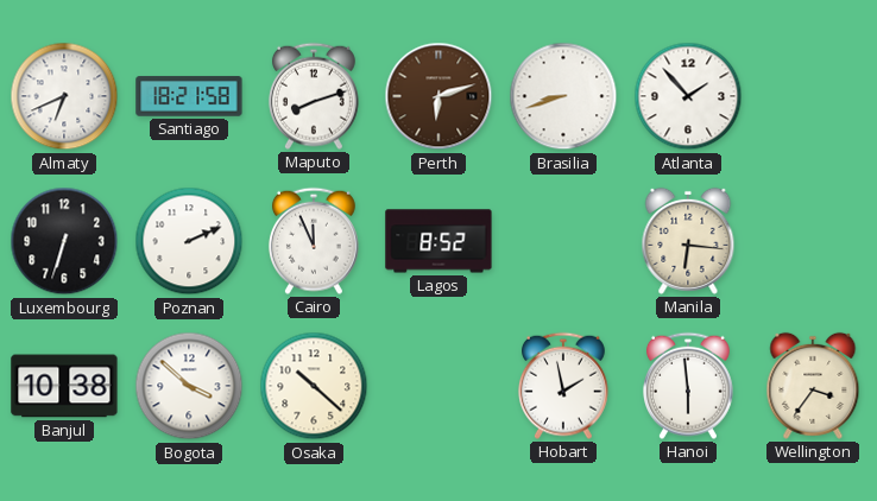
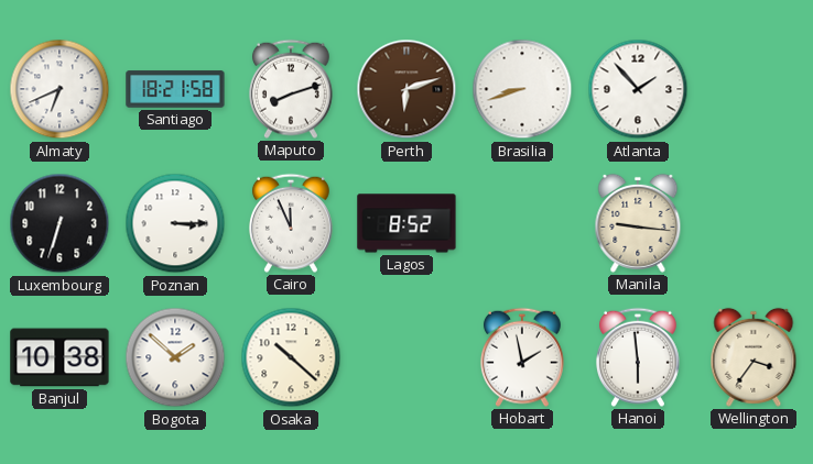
Poznan: 2:11 -> 3:15
Manila: 6:16 -> 9:16
Bogota: 3:52 -> 1:52
